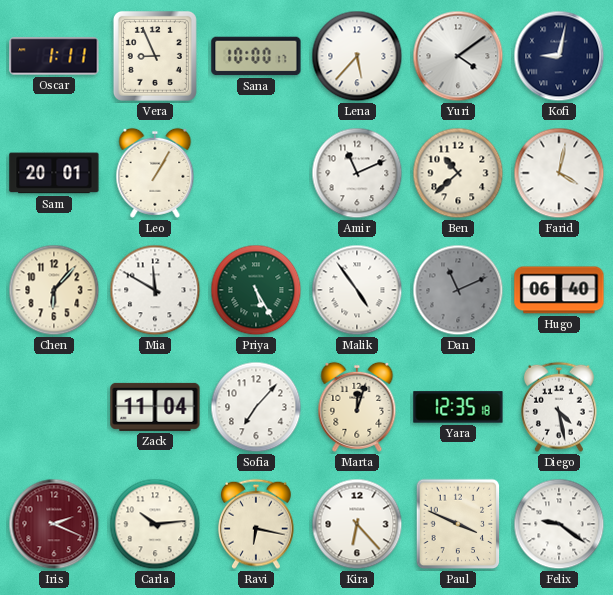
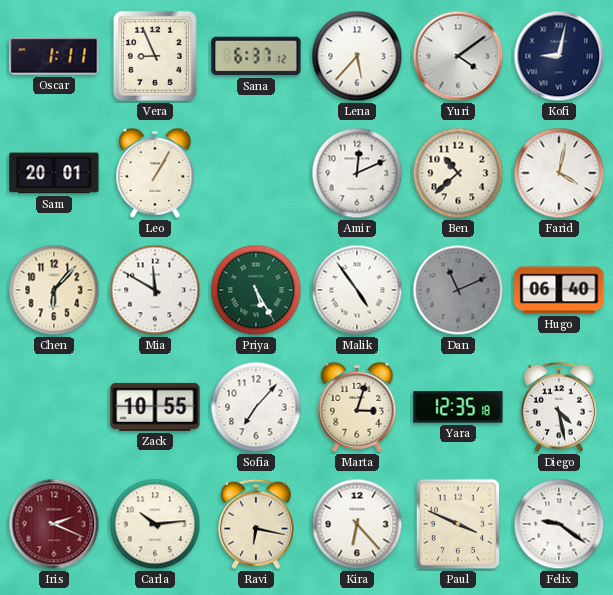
Sana: 10:00 -> 6:37
Amir: 11:11 -> 12:11
Zack: 11:04 -> 10:55
Marta: 12:03 -> 3:03
